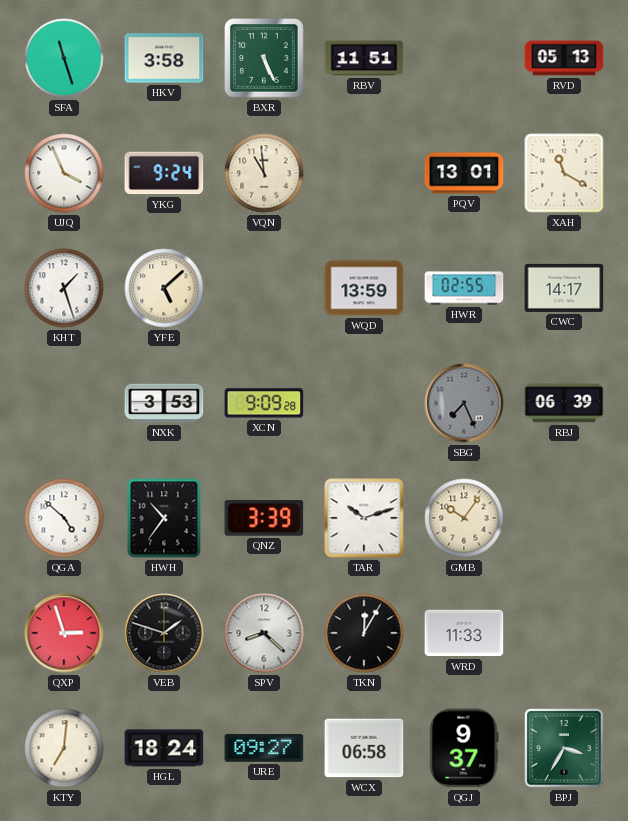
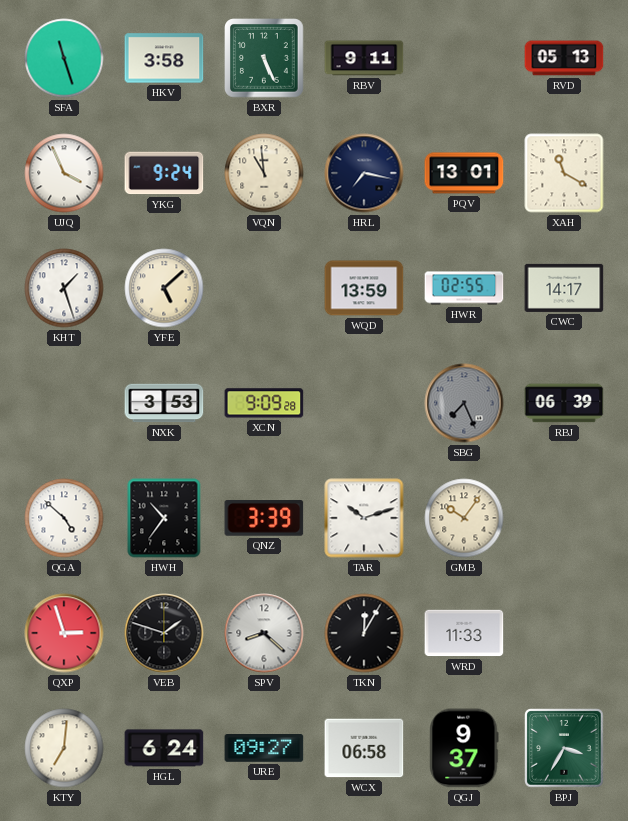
RBV: 11:51 -> 9:11
HRL: none -> 7:17
HGL: 18:24 -> 6:24
